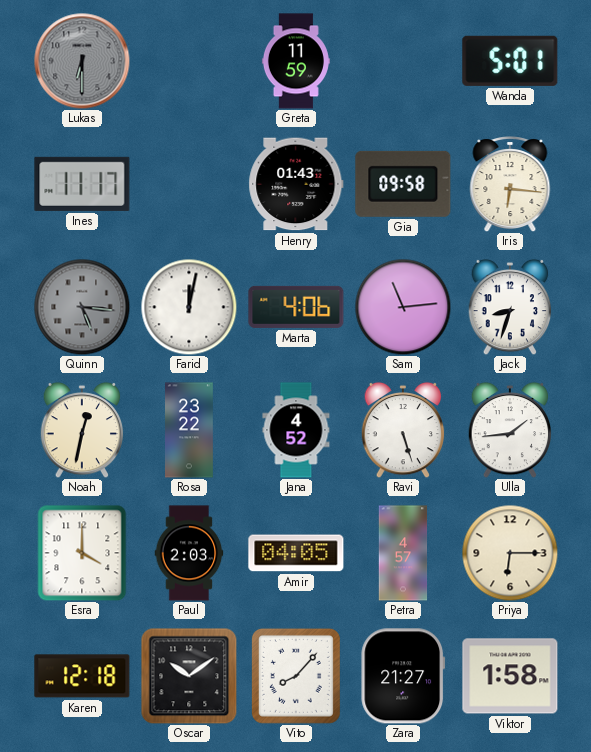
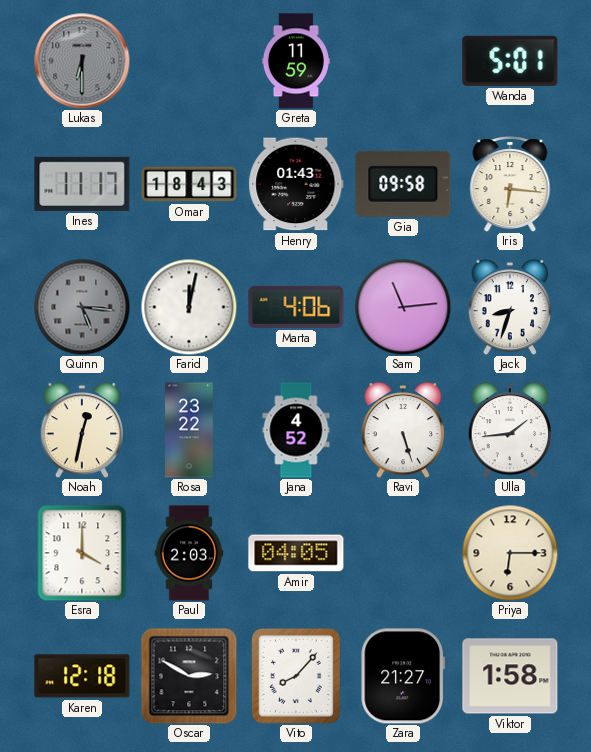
Omar: none -> 18:43
Petra: 4:57 -> none
Oscar: 10:09 -> 2:50
